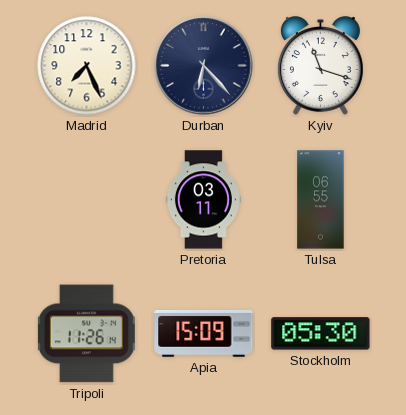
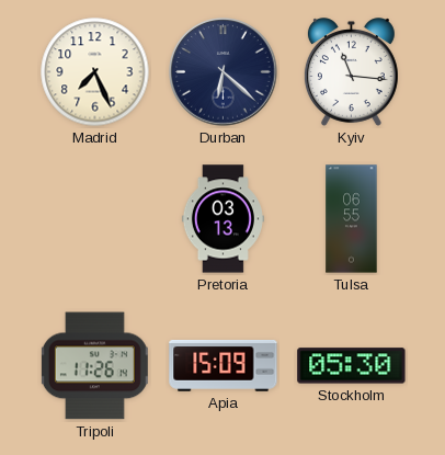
Durban: 6:23 -> 6:22
Kyiv: 11:18 -> 11:16
Pretoria: 03:11 -> 03:13
